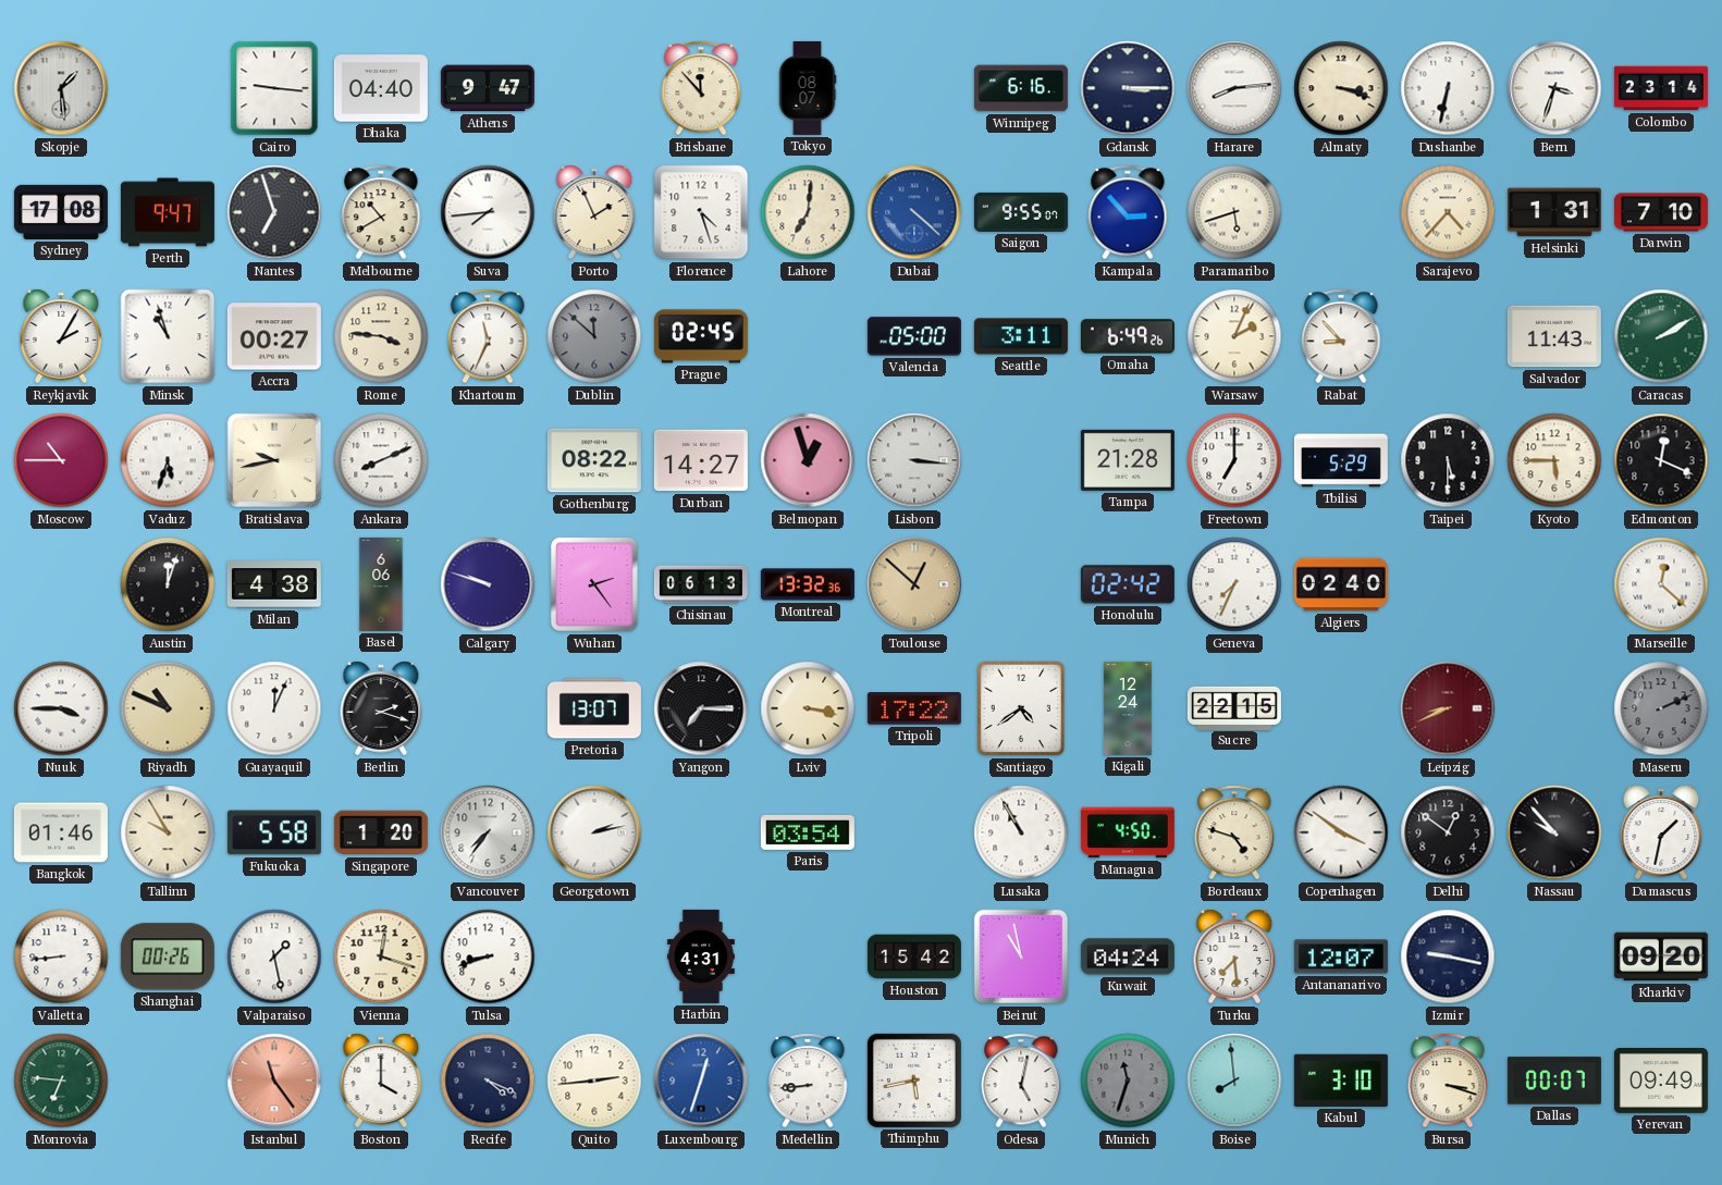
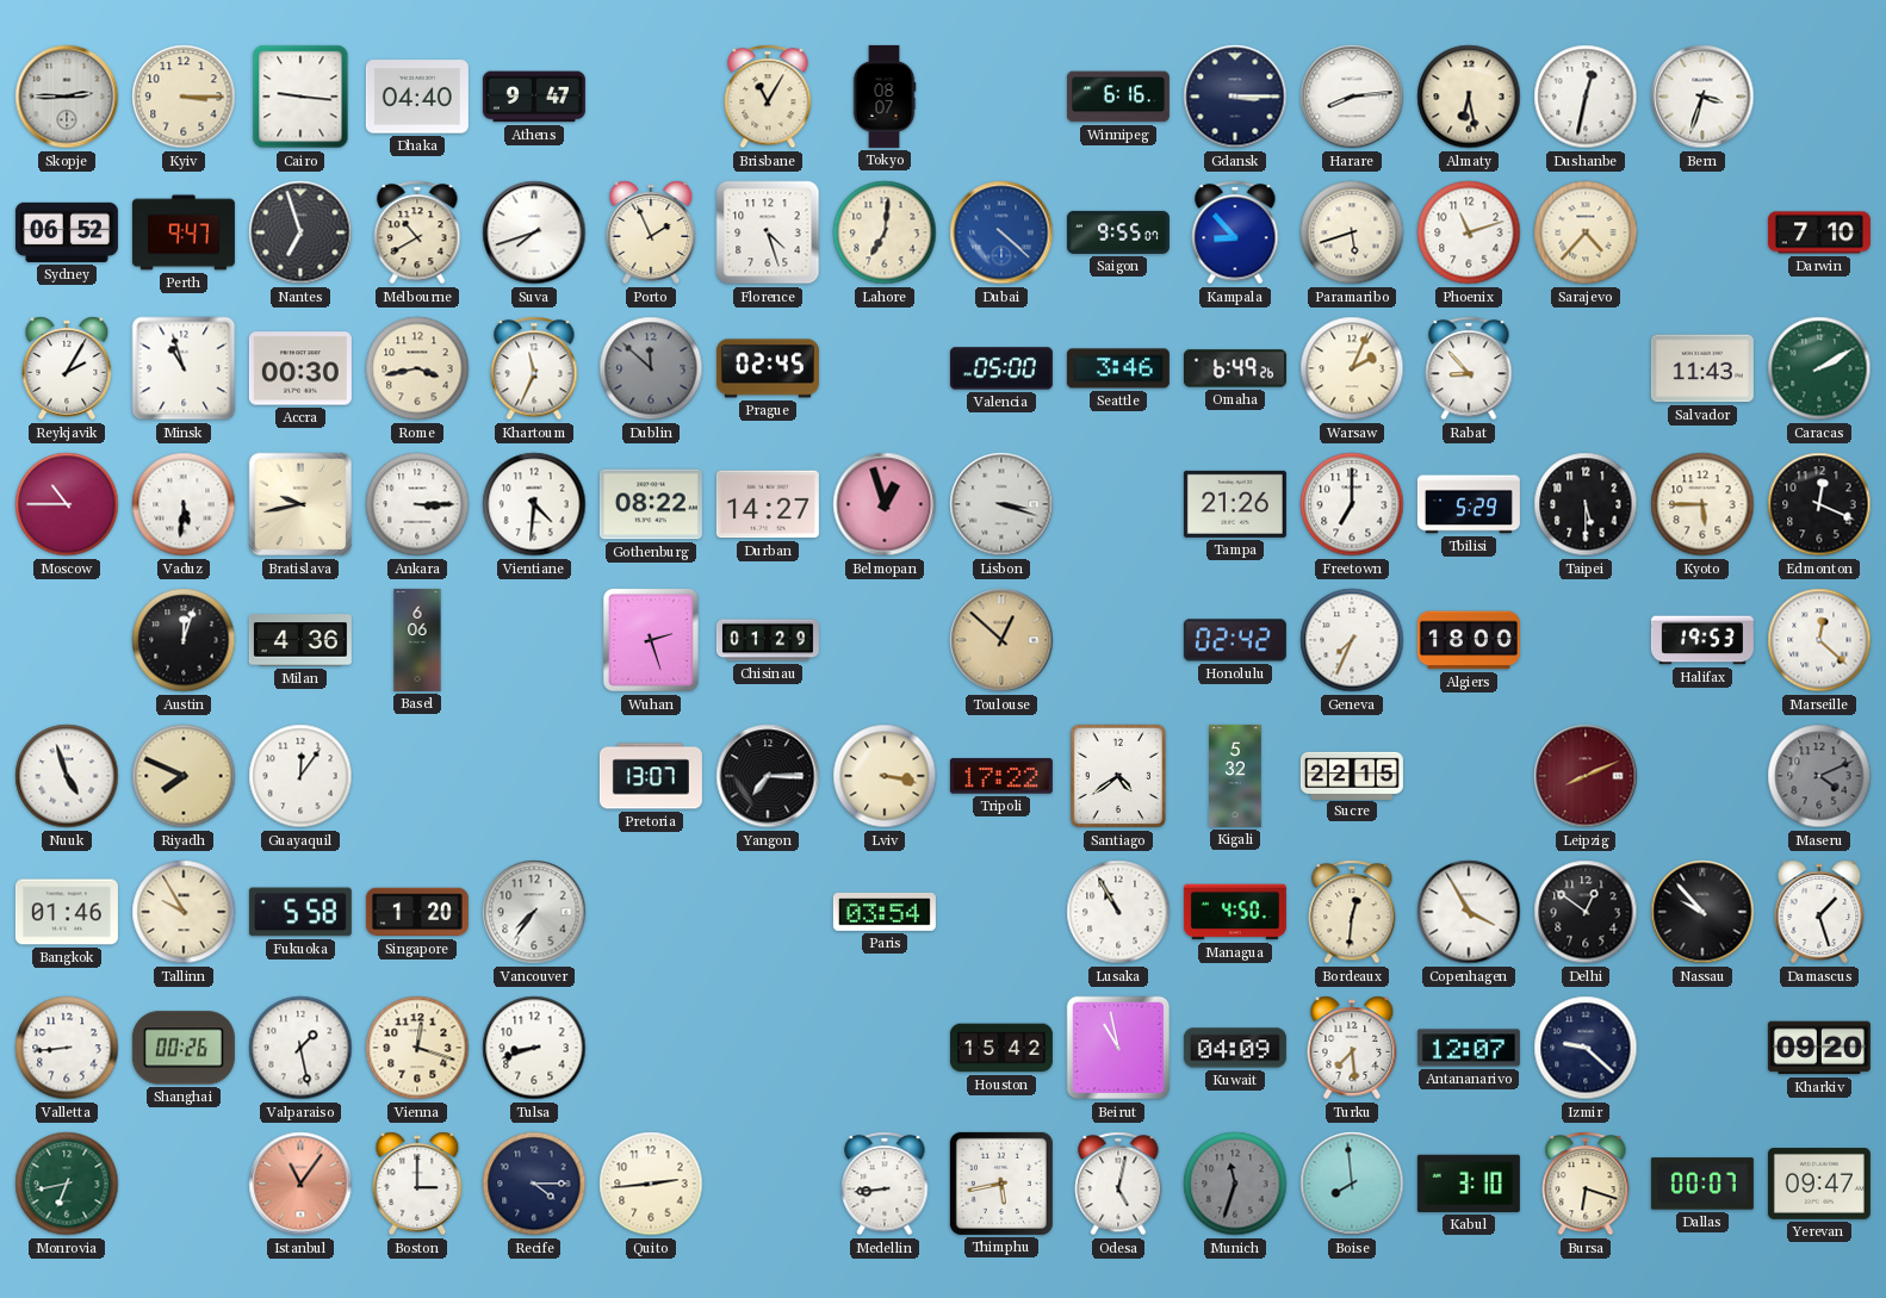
Skopje: 1:29 -> 2:45
Kyiv: none -> 3:15
Brisbane: 11:53 -> 11:05
Almaty: 3:18 -> 6:28
Dushanbe: 6:32 -> 12:32
Colombo: 23:14 -> none
Sydney: 17:08 -> 06:52
Suva: 7:44 -> 7:42
Kampala: 2:53 -> 8:53
Phoenix: none -> 11:12
Helsinki: 1:31 -> none
Accra: 00:27 -> 00:30
Rome: 3:46 -> 3:43
Seattle: 3:11 -> 3:46
Vaduz: 5:33 -> 5:31
Ankara: 8:11 -> 3:15
Vientiane: none -> 4:31
Lisbon: 3:16 -> 3:18
Tampa: 21:28 -> 21:26
Milan: 4:38 -> 4:36
Calgary: 9:48 -> none
Wuhan: 2:24 -> 2:27
Chisinau: 06:13 -> 01:29
Montreal: 13:32 -> none
Algiers: 02:40 -> 18:00
Halifax: none -> 19:53
Nuuk: 3:45 -> 4:57
Riyadh: 10:49 -> 7:49
Guayaquil: 12:04 -> 12:06
Berlin: 2:18 -> none
Kigali: 12:24 -> 5:32
Leipzig: 8:41 -> 8:11
Maseru: 2:11 -> 4:11
Georgetown: 2:13 -> none
Bordeaux: 4:48 -> 12:31
Copenhagen: 3:51 -> 3:55
Damascus: 1:32 -> 1:27
Harbin: 4:31 -> none
Kuwait: 04:24 -> 04:09
Izmir: 9:17 -> 9:22
Monrovia: 6:46 -> 6:43
Istanbul: 11:24 -> 11:06
Boston: 4:00 -> 3:00
Recife: 4:19 -> 4:15
Luxembourg: 12:33 -> none
Bursa: 3:18 -> 6:18
Yerevan: 09:49 -> 09:47
